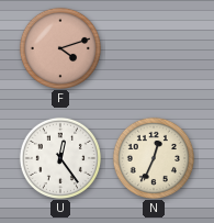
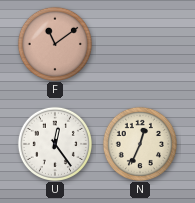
F: 4:12 -> 11:09
